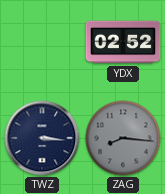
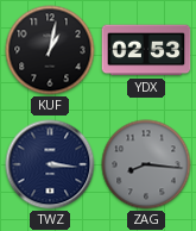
KUF: none -> 1:02
YDX: 02:52 -> 02:53
